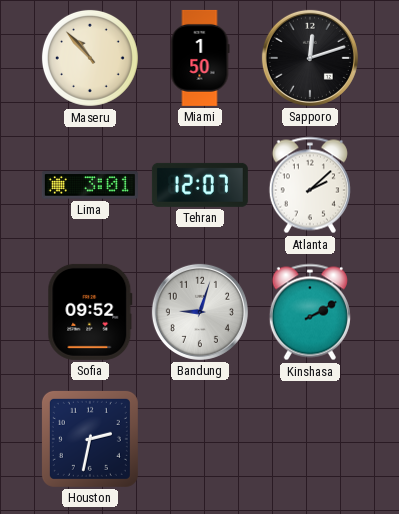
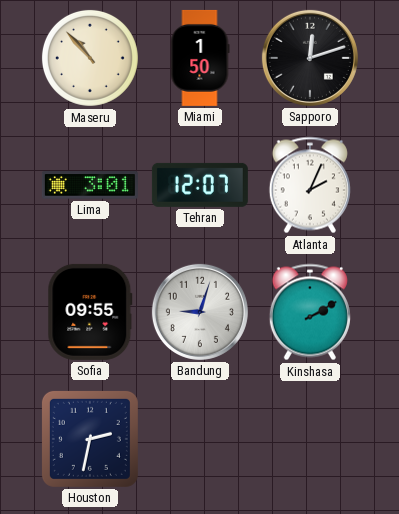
Atlanta: 2:08 -> 2:04
Sofia: 09:52 -> 09:55
